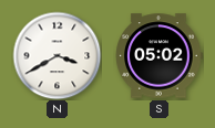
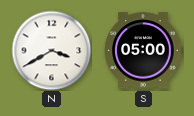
S: 05:02 -> 05:00
